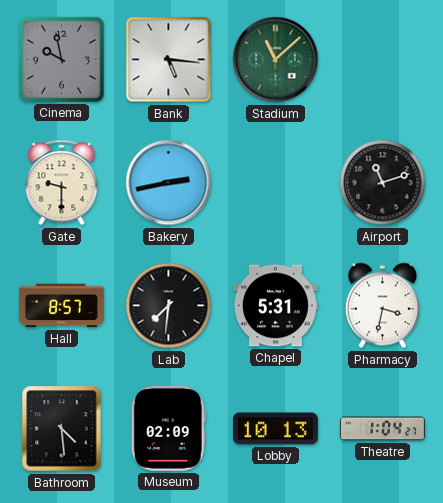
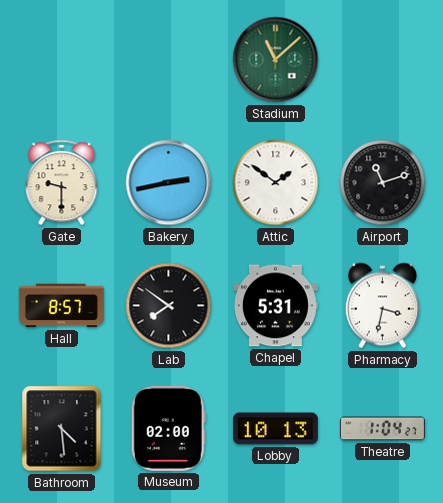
Cinema: 9:58 -> none
Bank: 5:16 -> none
Attic: none -> 1:51
Lab: 7:31 -> 7:51
Museum: 02:09 -> 02:00
